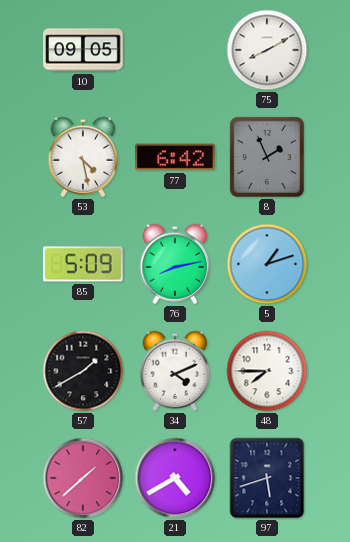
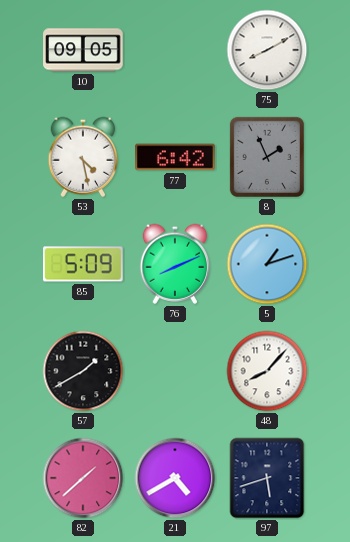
76: 8:13 -> 8:11
34: 4:11 -> none
48: 7:45 -> 8:07
